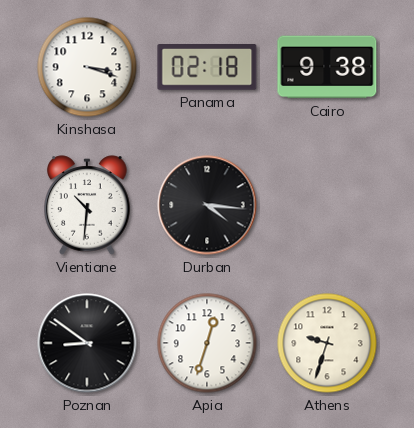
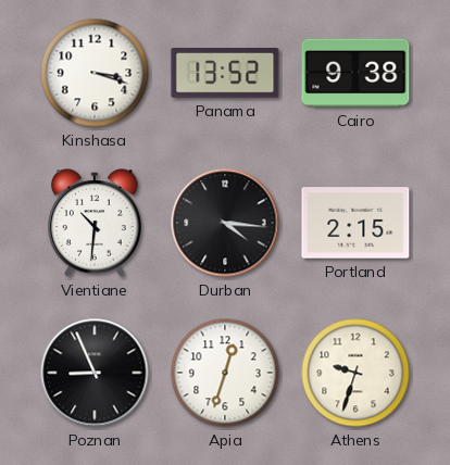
Panama: 02:18 -> 13:52
Portland: none -> 2:15
Poznan: 8:51 -> 8:56
